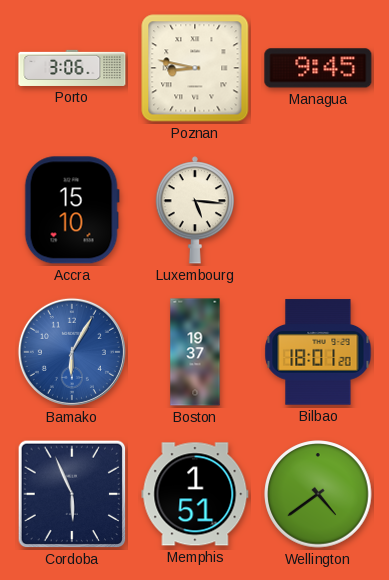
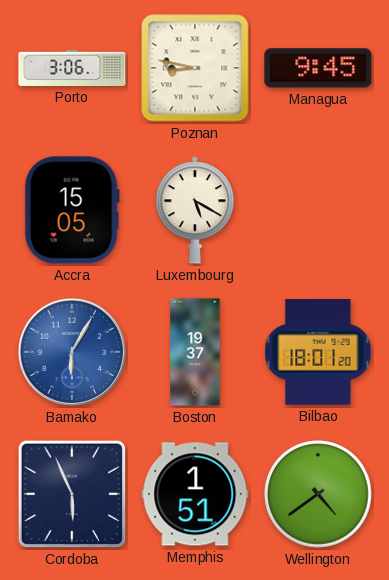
Accra: 15:10 -> 15:05
Luxembourg: 5:16 -> 5:20
